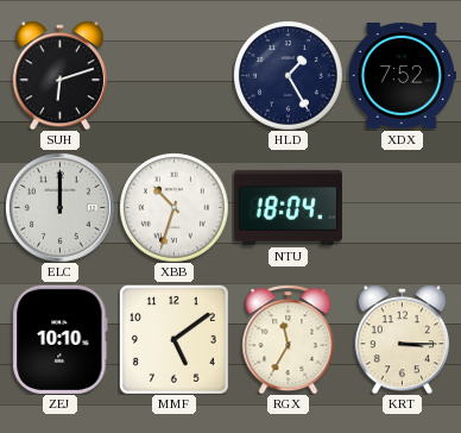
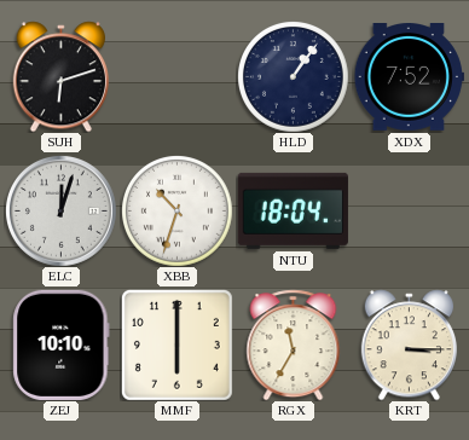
HLD: 1:25 -> 1:06
ELC: 12:00 -> 12:03
MMF: 5:09 -> 6:00
